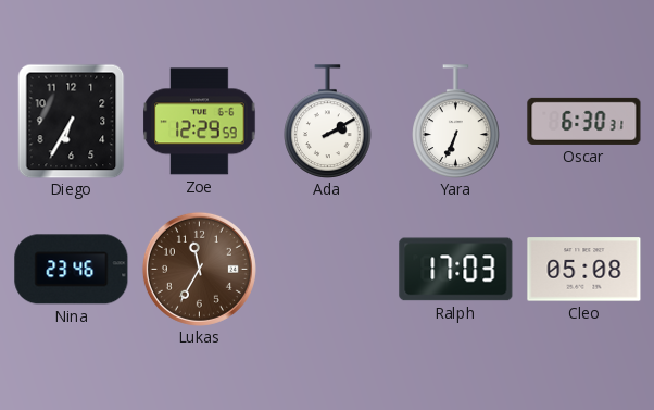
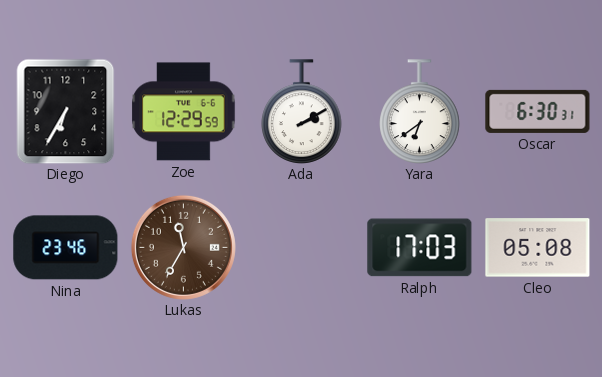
Yara: 6:34 -> 6:39
